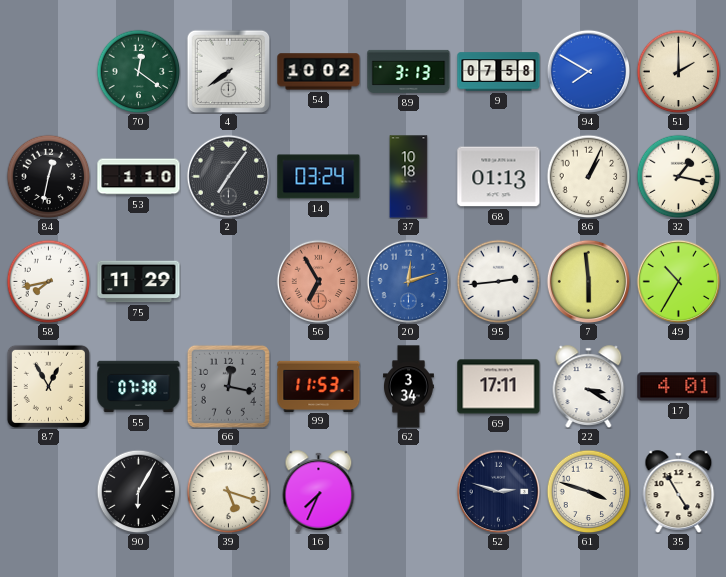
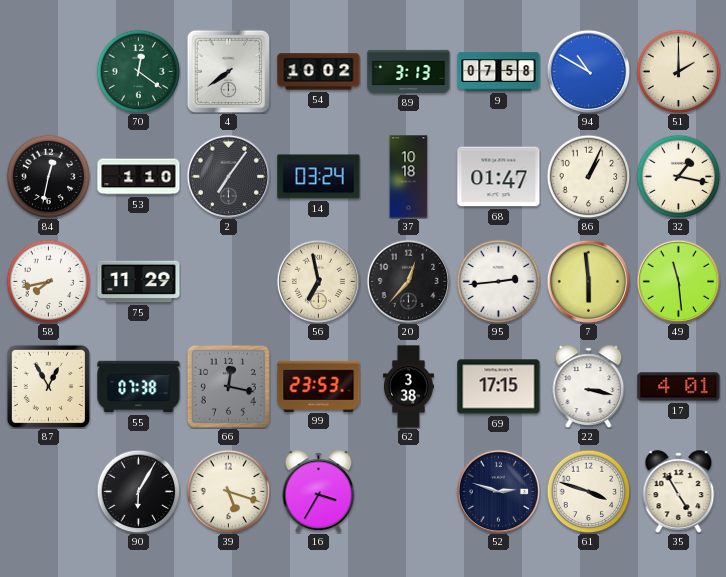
94: 7:50 -> 10:50
68: 01:13 -> 01:47
56: 6:55 -> 6:58
56 dial: salmon -> cream
20: 12:12 -> 12:37
20 dial: blue -> black
49: 10:35 -> 11:29
99: 11:53 -> 23:53
62: 3:34 -> 3:38
69: 17:11 -> 17:15
22: 3:20 -> 3:17
16: 7:34 -> 3:35
